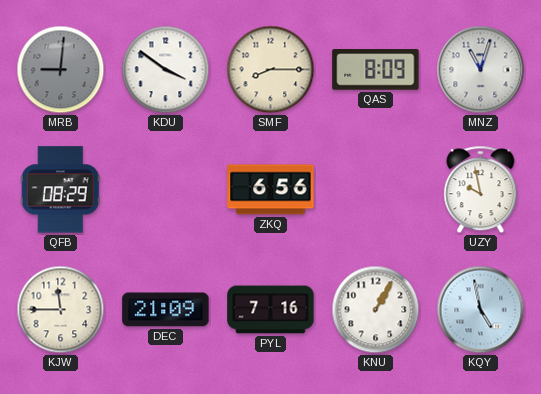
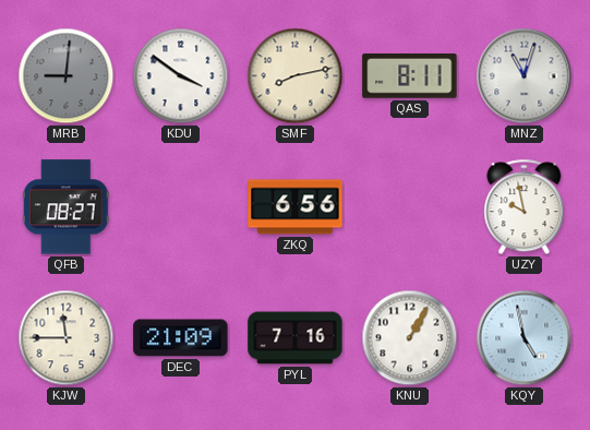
SMF: 8:15 -> 8:13
QAS: 8:09 -> 8:11
QFB: 08:29 -> 08:27
